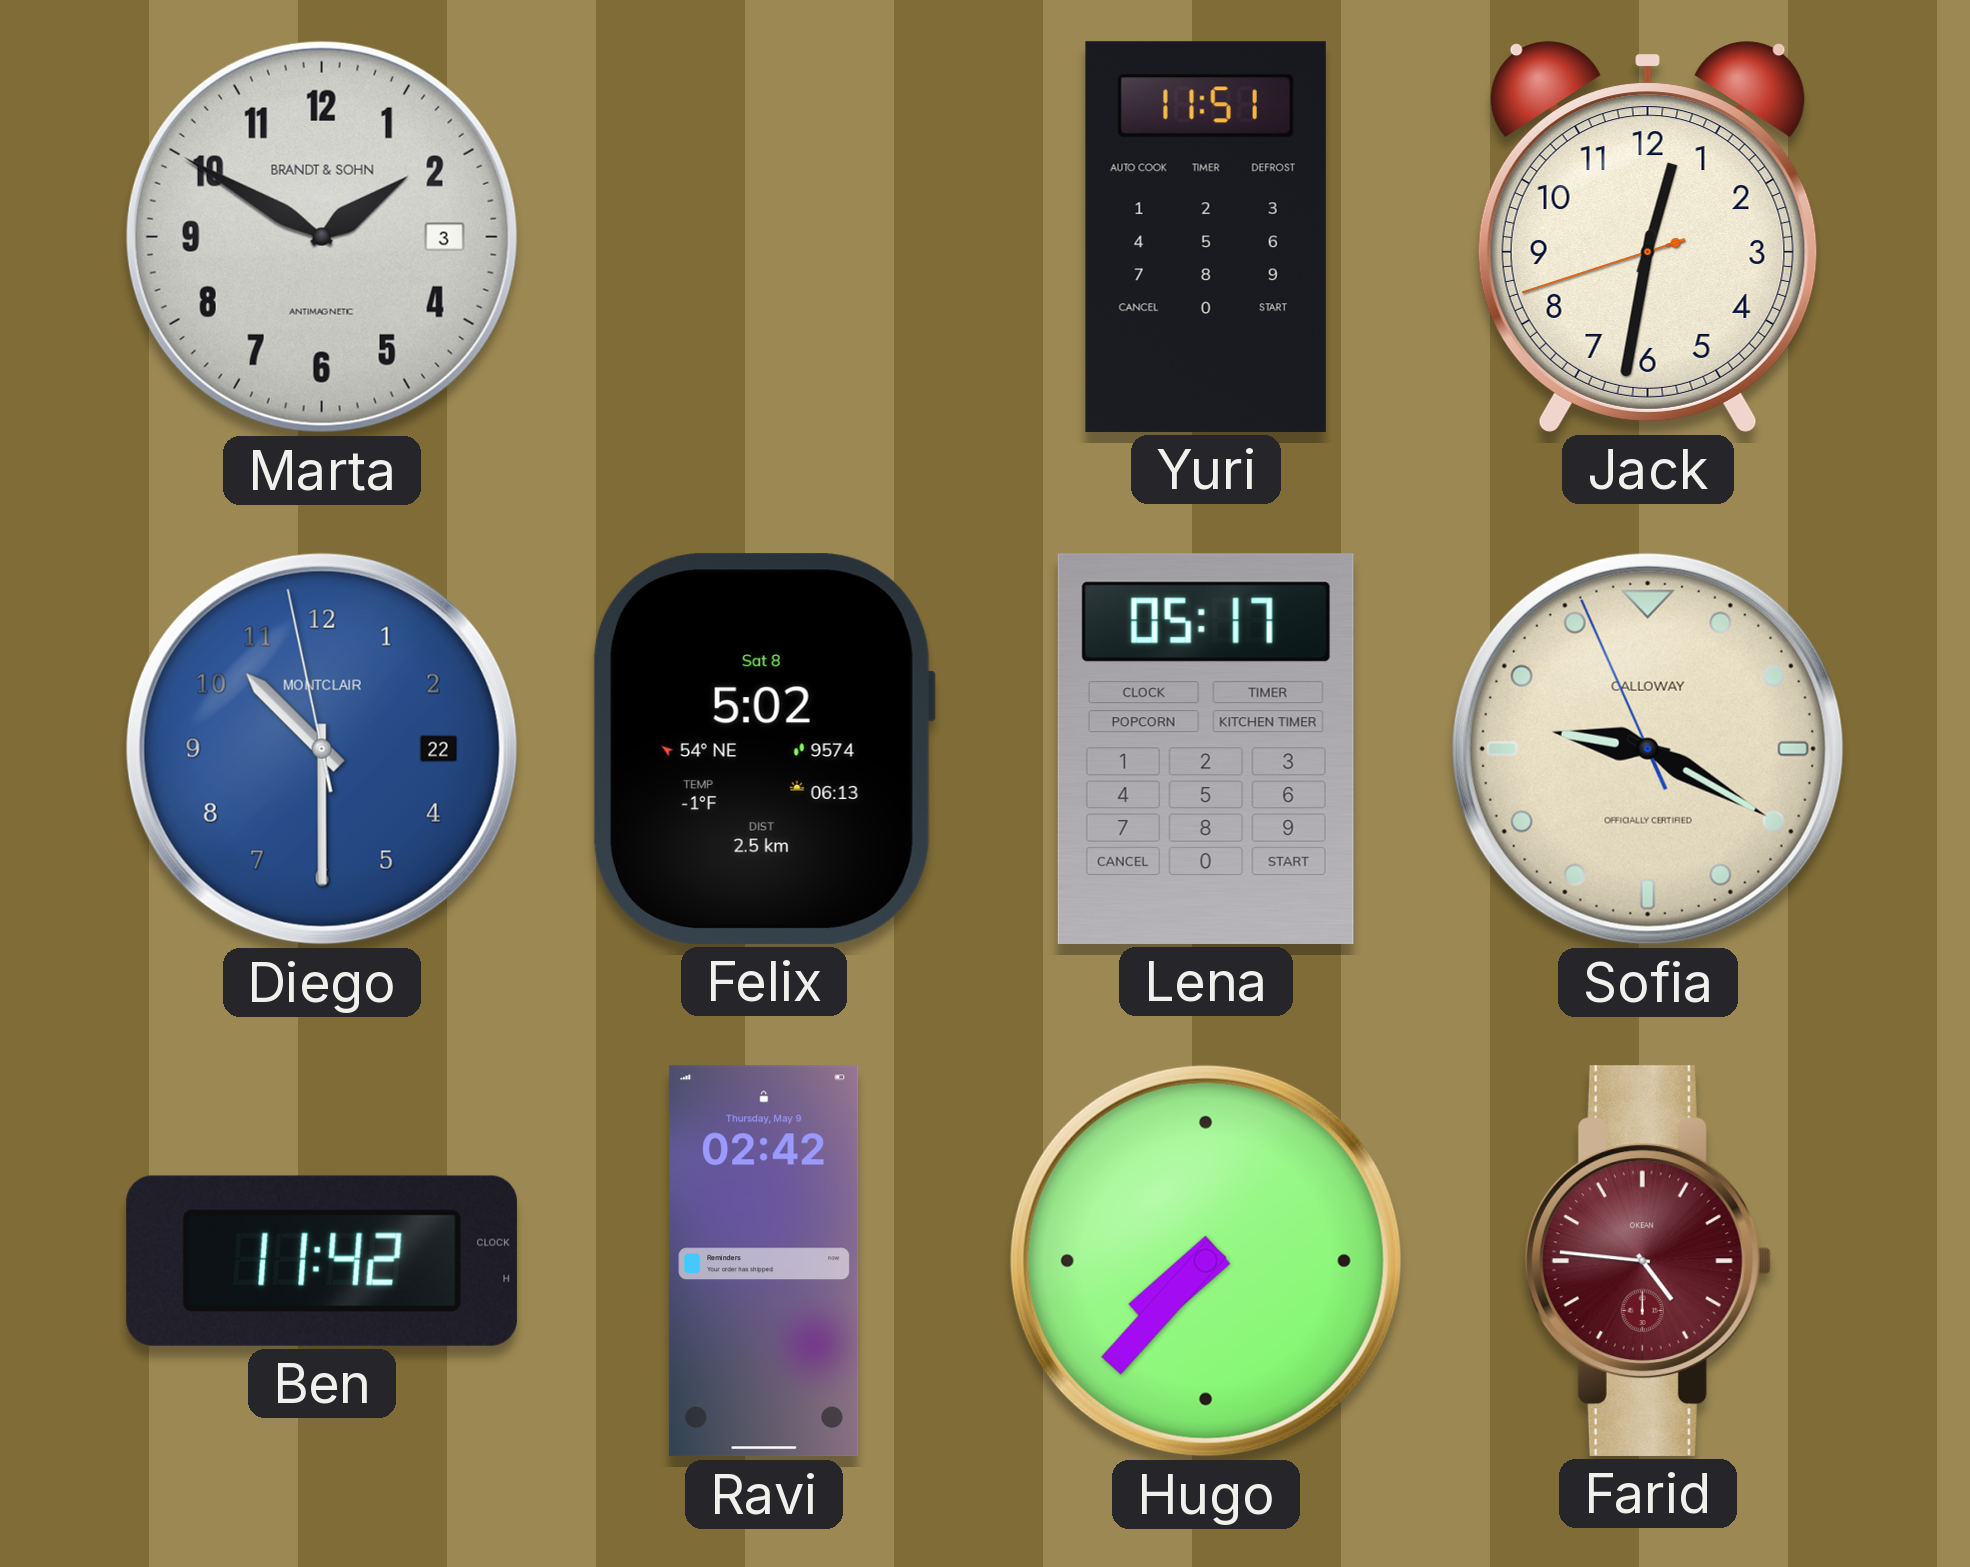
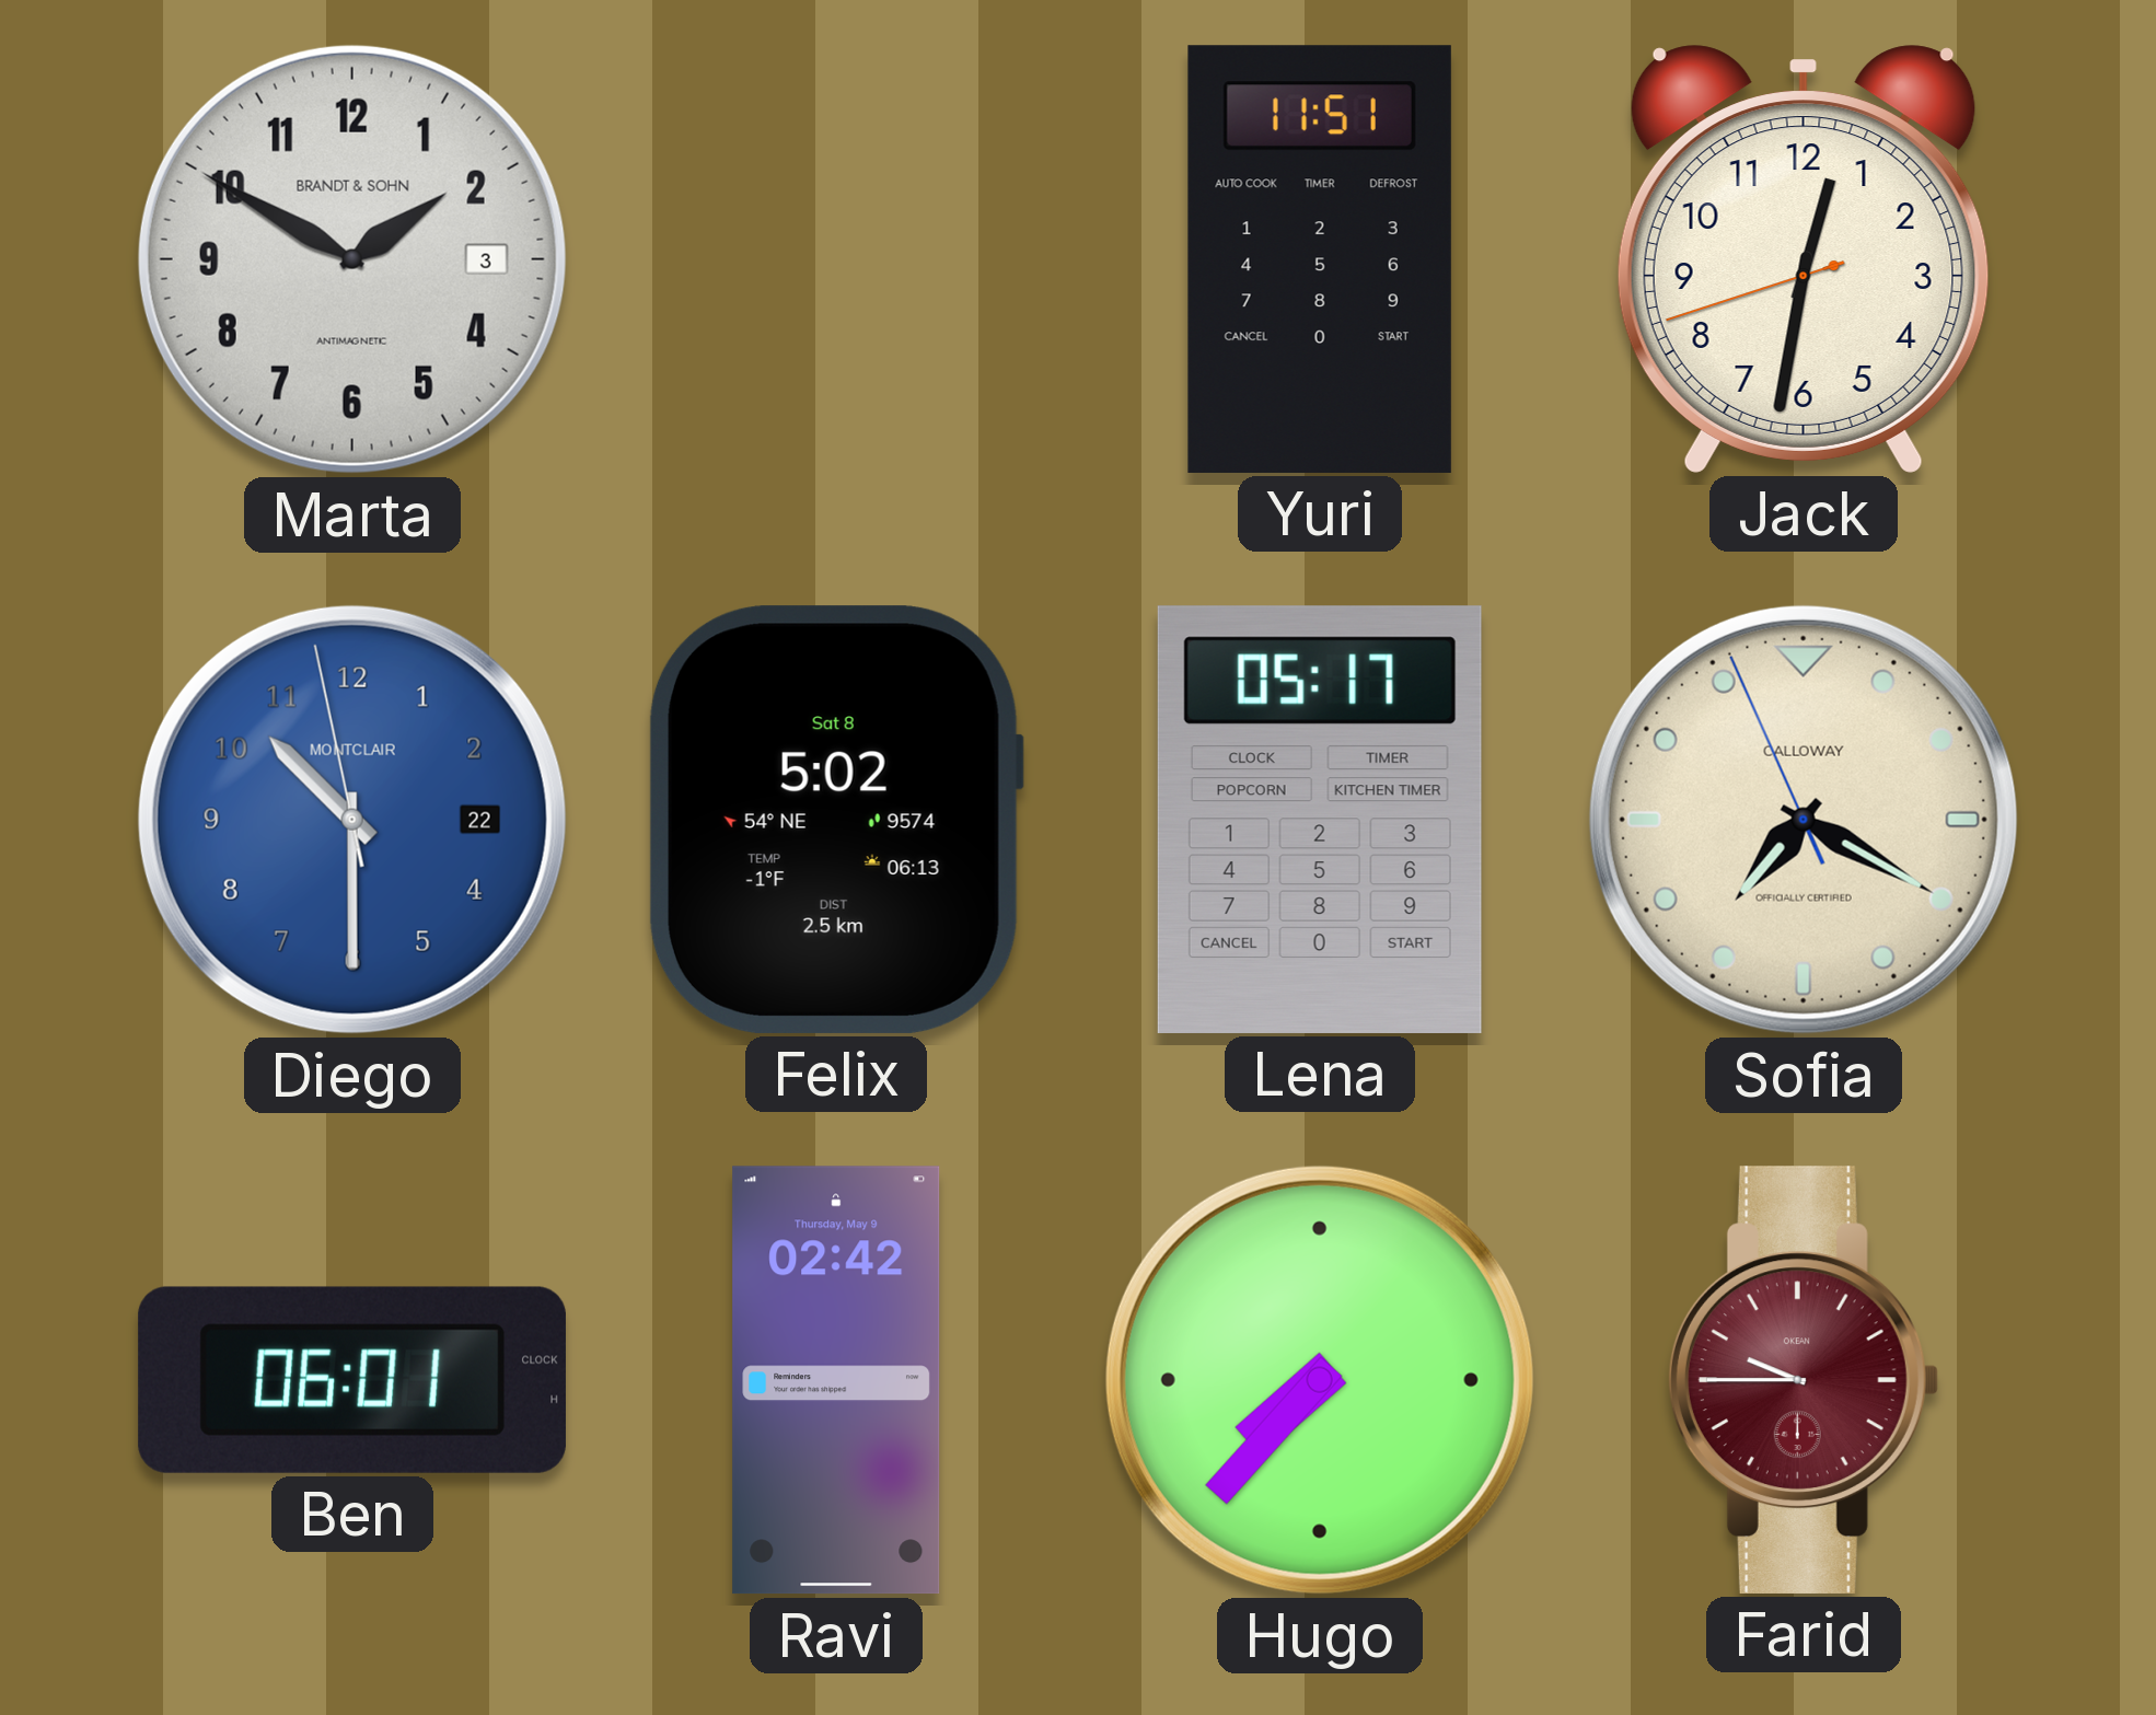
Sofia: 9:19 -> 7:19
Ben: 11:42 -> 06:01
Farid: 4:46 -> 9:45
